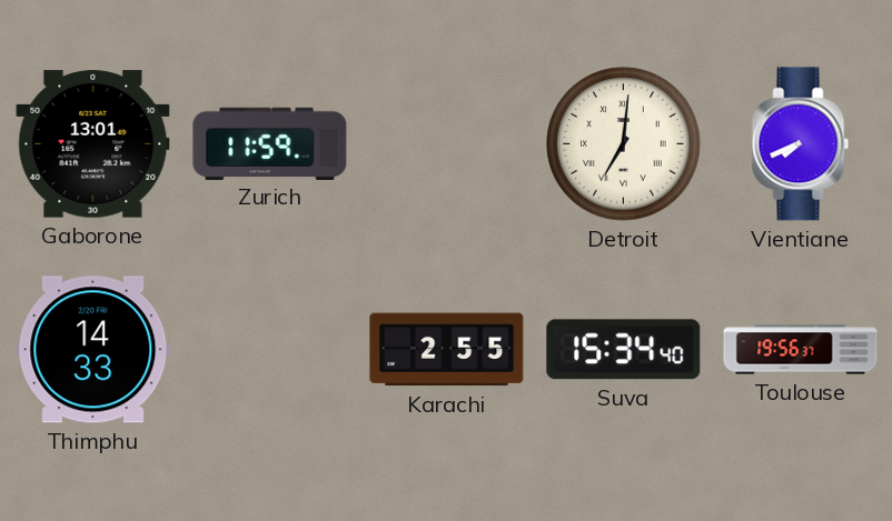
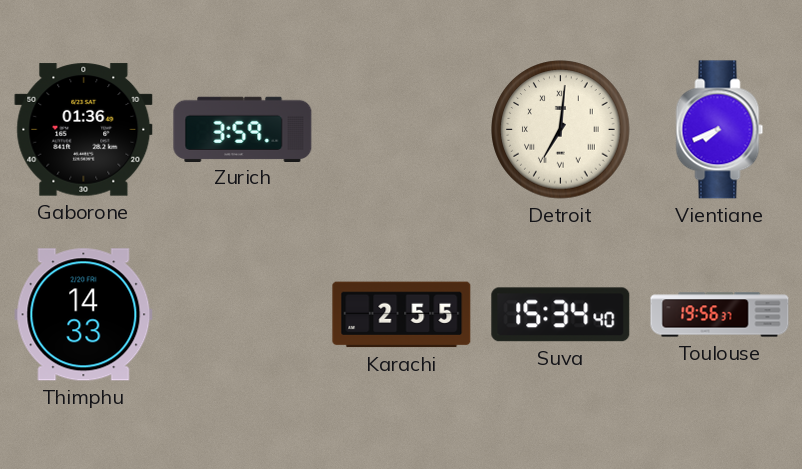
Gaborone: 13:01 -> 01:36
Zurich: 11:59 -> 3:59
